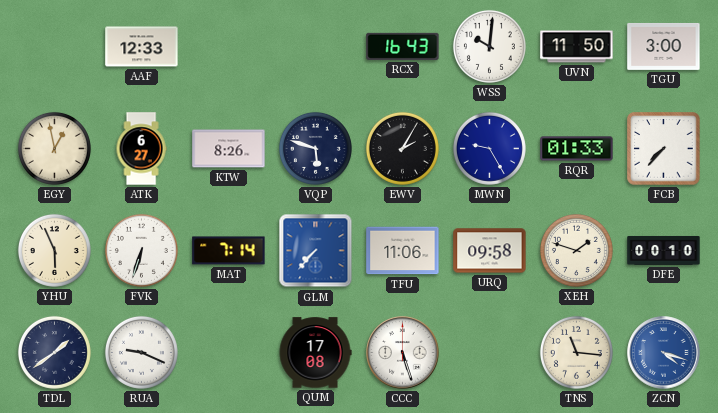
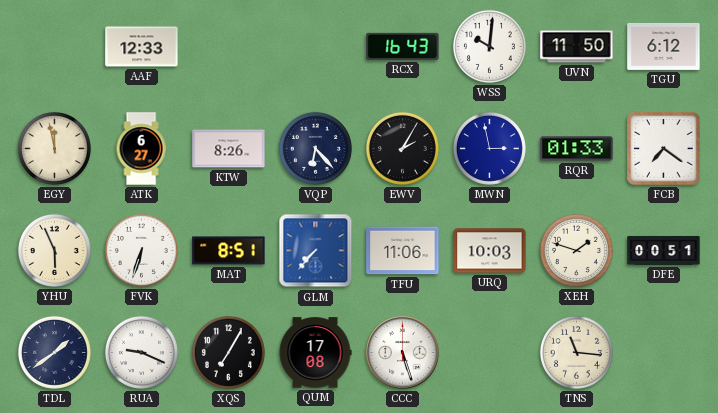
TGU: 3:00 -> 6:12
EGY: 12:58 -> 11:58
VQP: 5:48 -> 6:23
MWN: 9:25 -> 2:58
FCB: 7:37 -> 7:21
MAT: 7:14 -> 8:51
URQ: 09:58 -> 10:03
DFE: 00:10 -> 00:51
XQS: none -> 7:05
ZCN: 4:18 -> none
